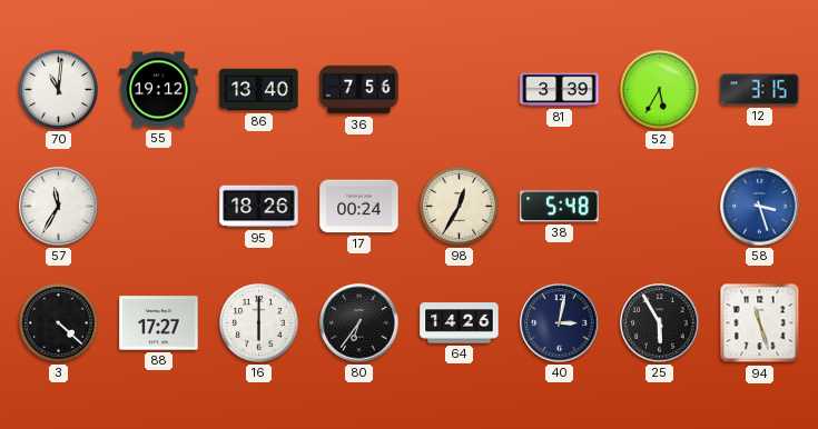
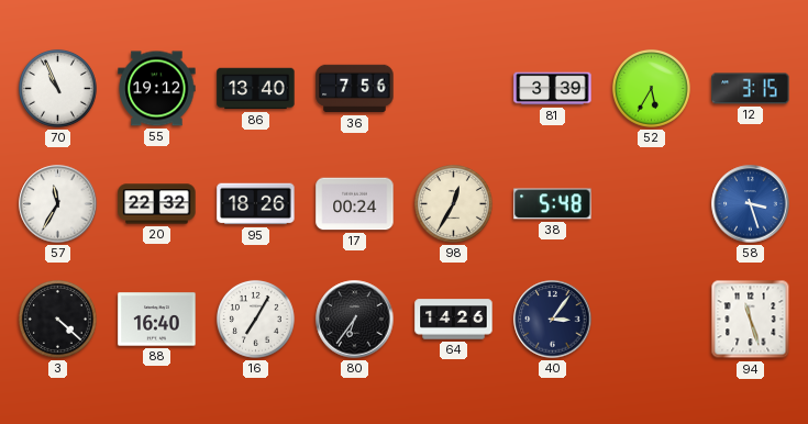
70: 11:01 -> 10:56
20: none -> 22:32
88: 17:27 -> 16:40
16: 6:00 -> 7:05
40: 3:02 -> 3:06
25: 5:55 -> none
